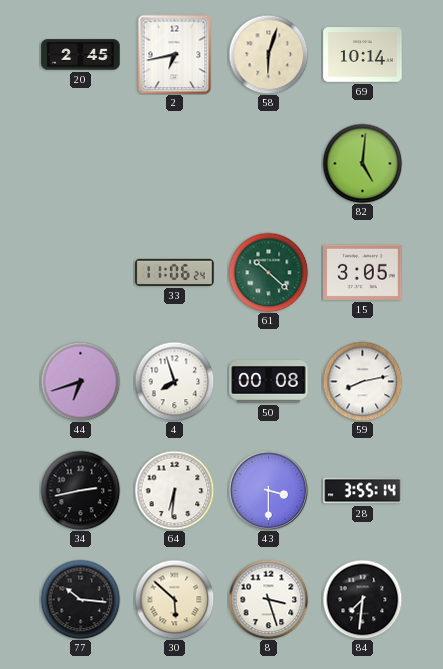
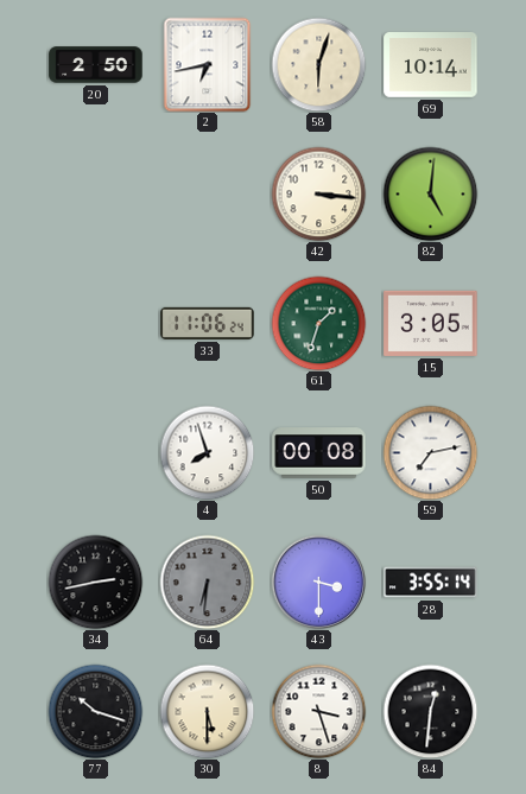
20: 2:45 -> 2:50
42: none -> 3:16
61: 10:22 -> 1:33
44: 6:42 -> none
59: 8:13 -> 7:13
64 dial: white -> grey
77: 10:16 -> 10:18
30: 5:52 -> 5:30
84: 7:31 -> 12:31
